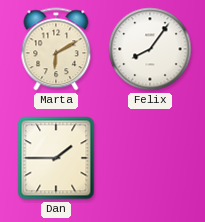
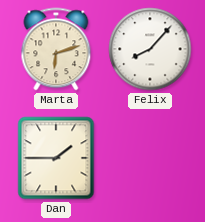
Marta: 6:10 -> 6:12
Felix: 8:06 -> 8:07
